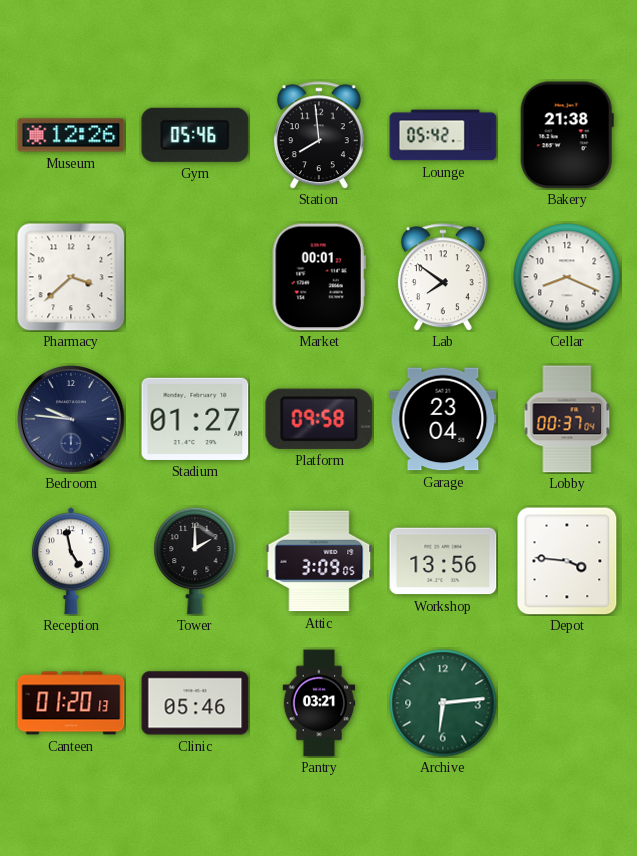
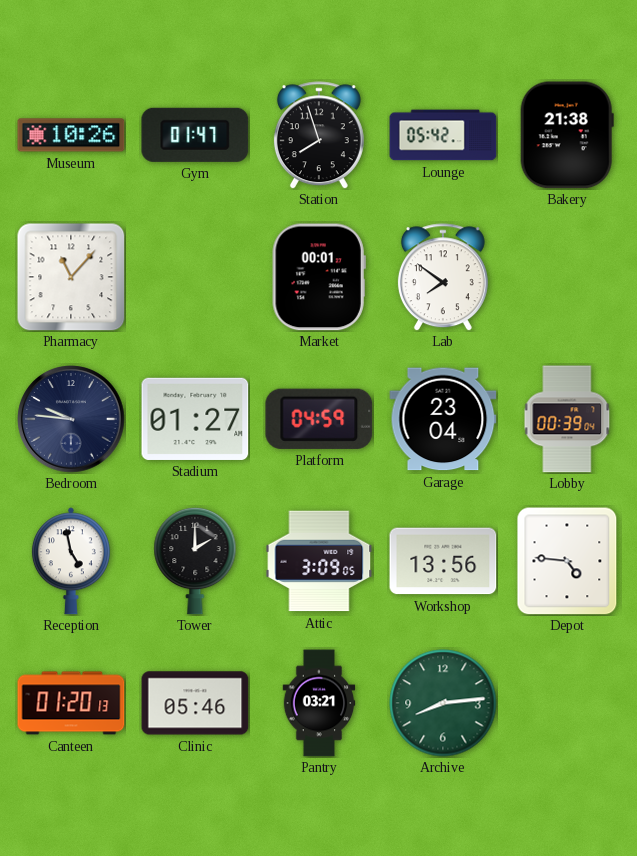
Museum: 12:26 -> 10:26
Gym: 05:46 -> 01:47
Station: 7:59 -> 7:57
Pharmacy: 3:38 -> 11:07
Cellar: 8:19 -> none
Platform: 09:58 -> 04:59
Lobby: 00:37 -> 00:39
Depot: 3:46 -> 4:46
Archive: 6:14 -> 8:14
